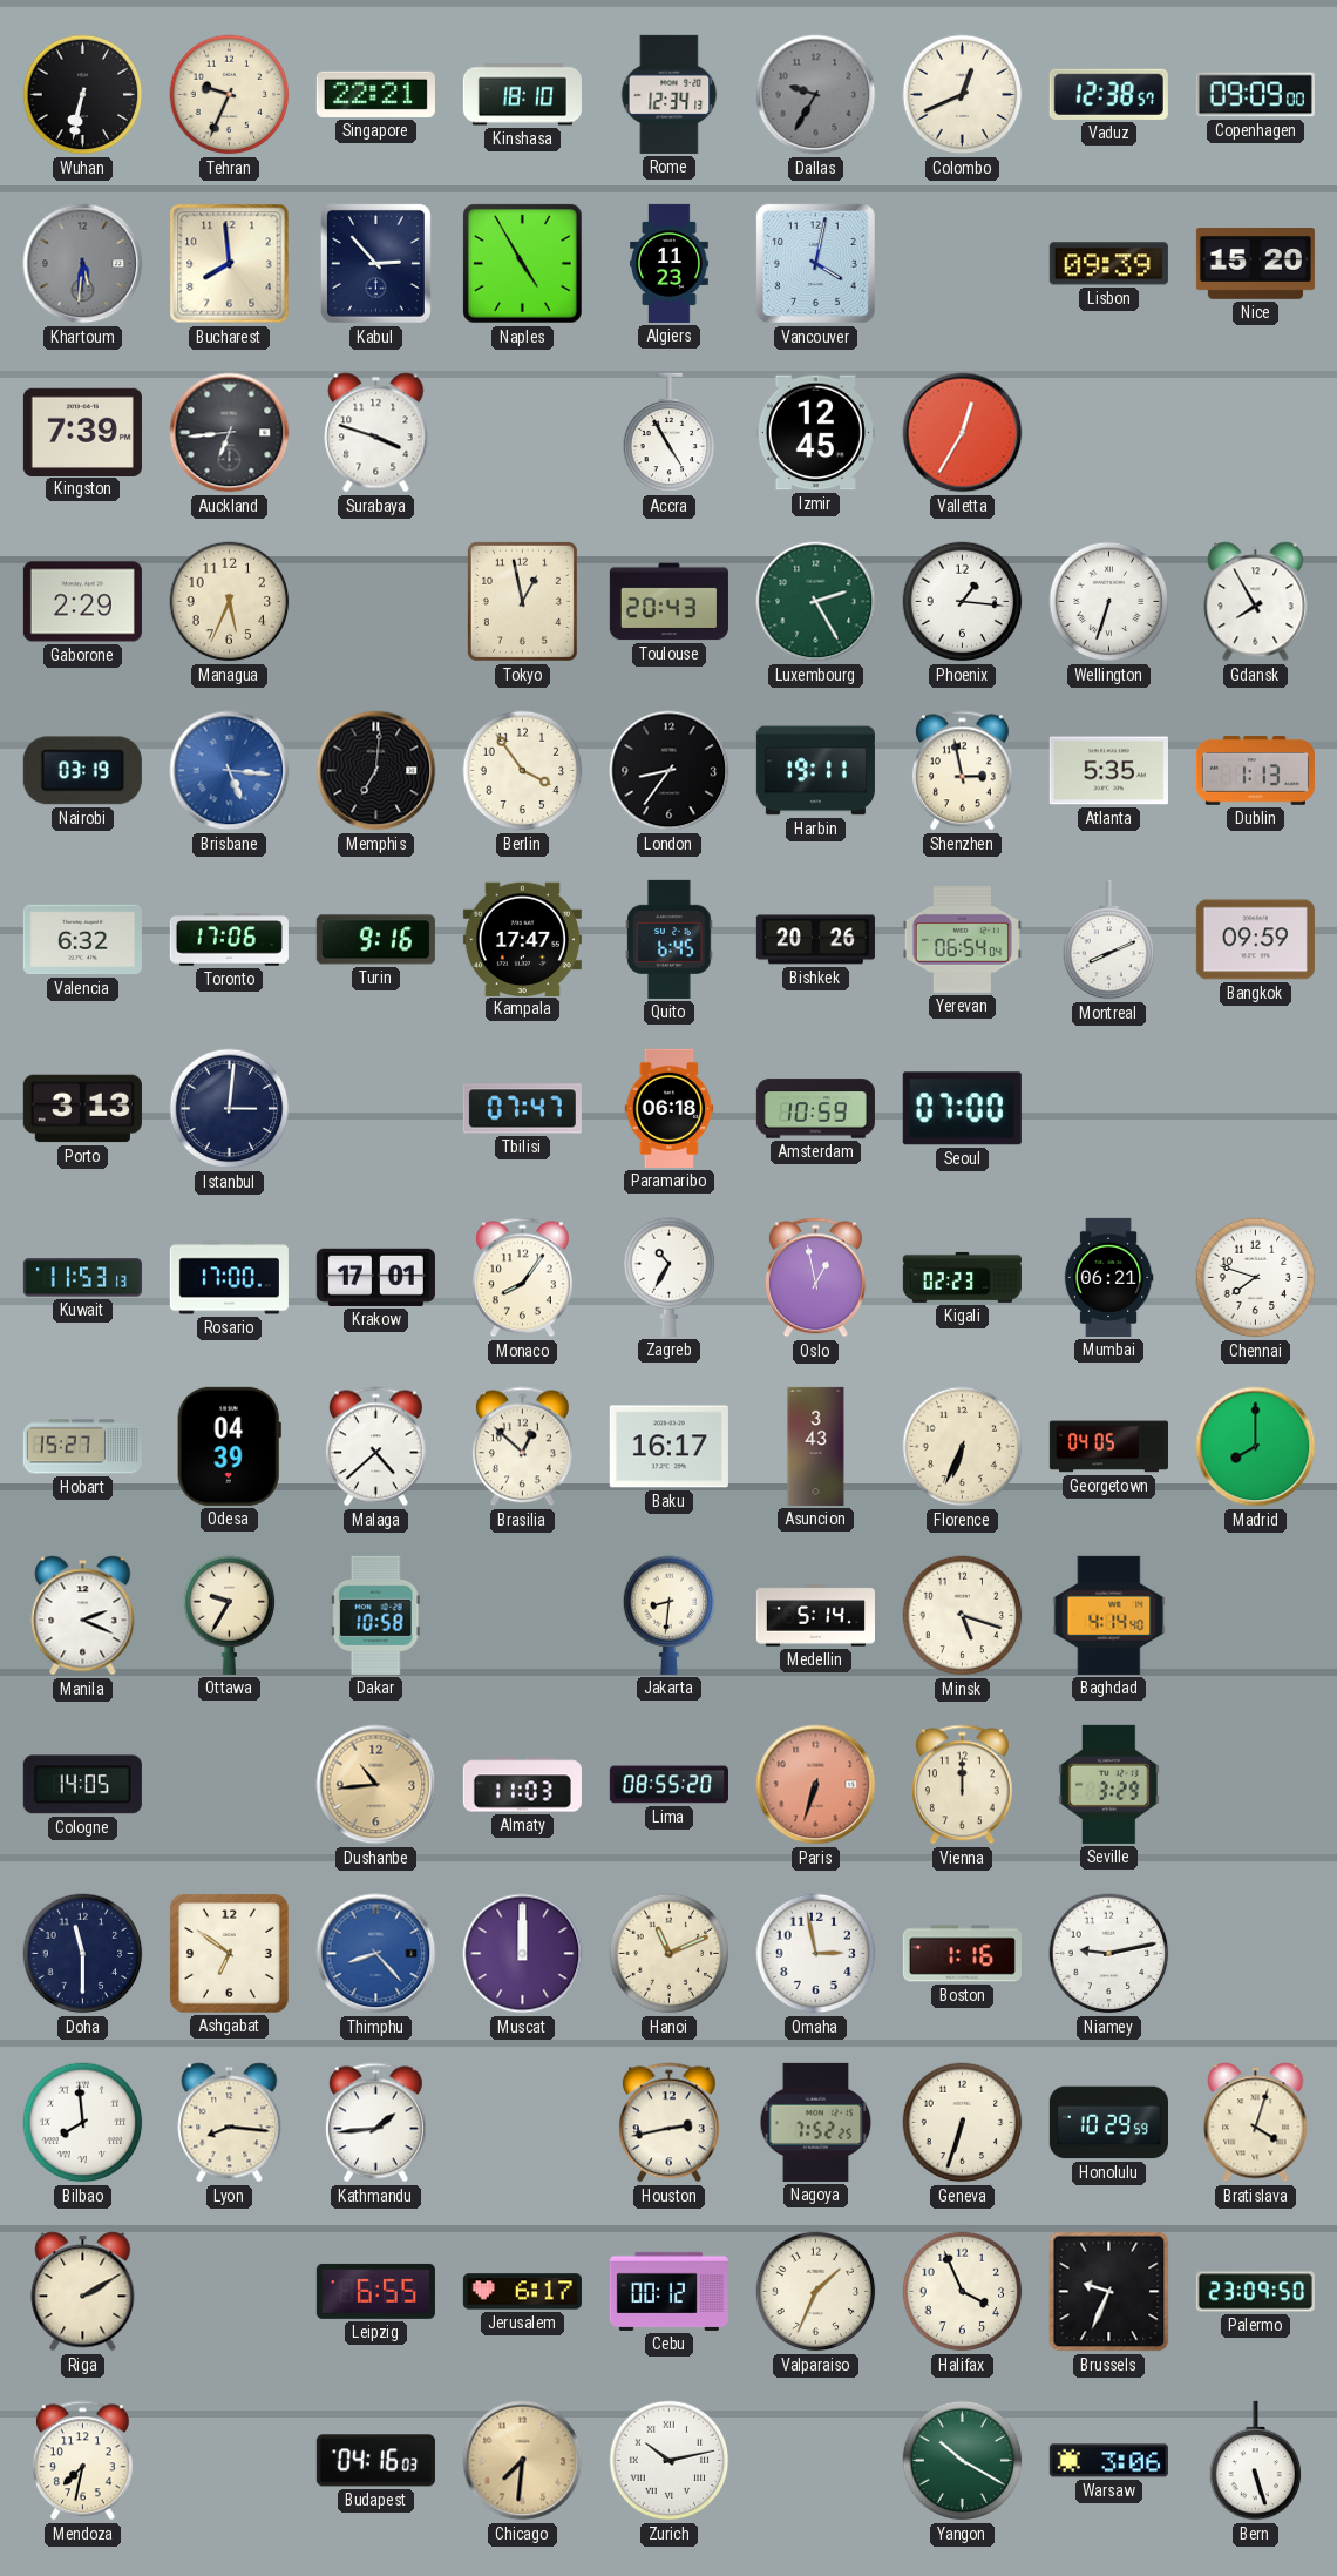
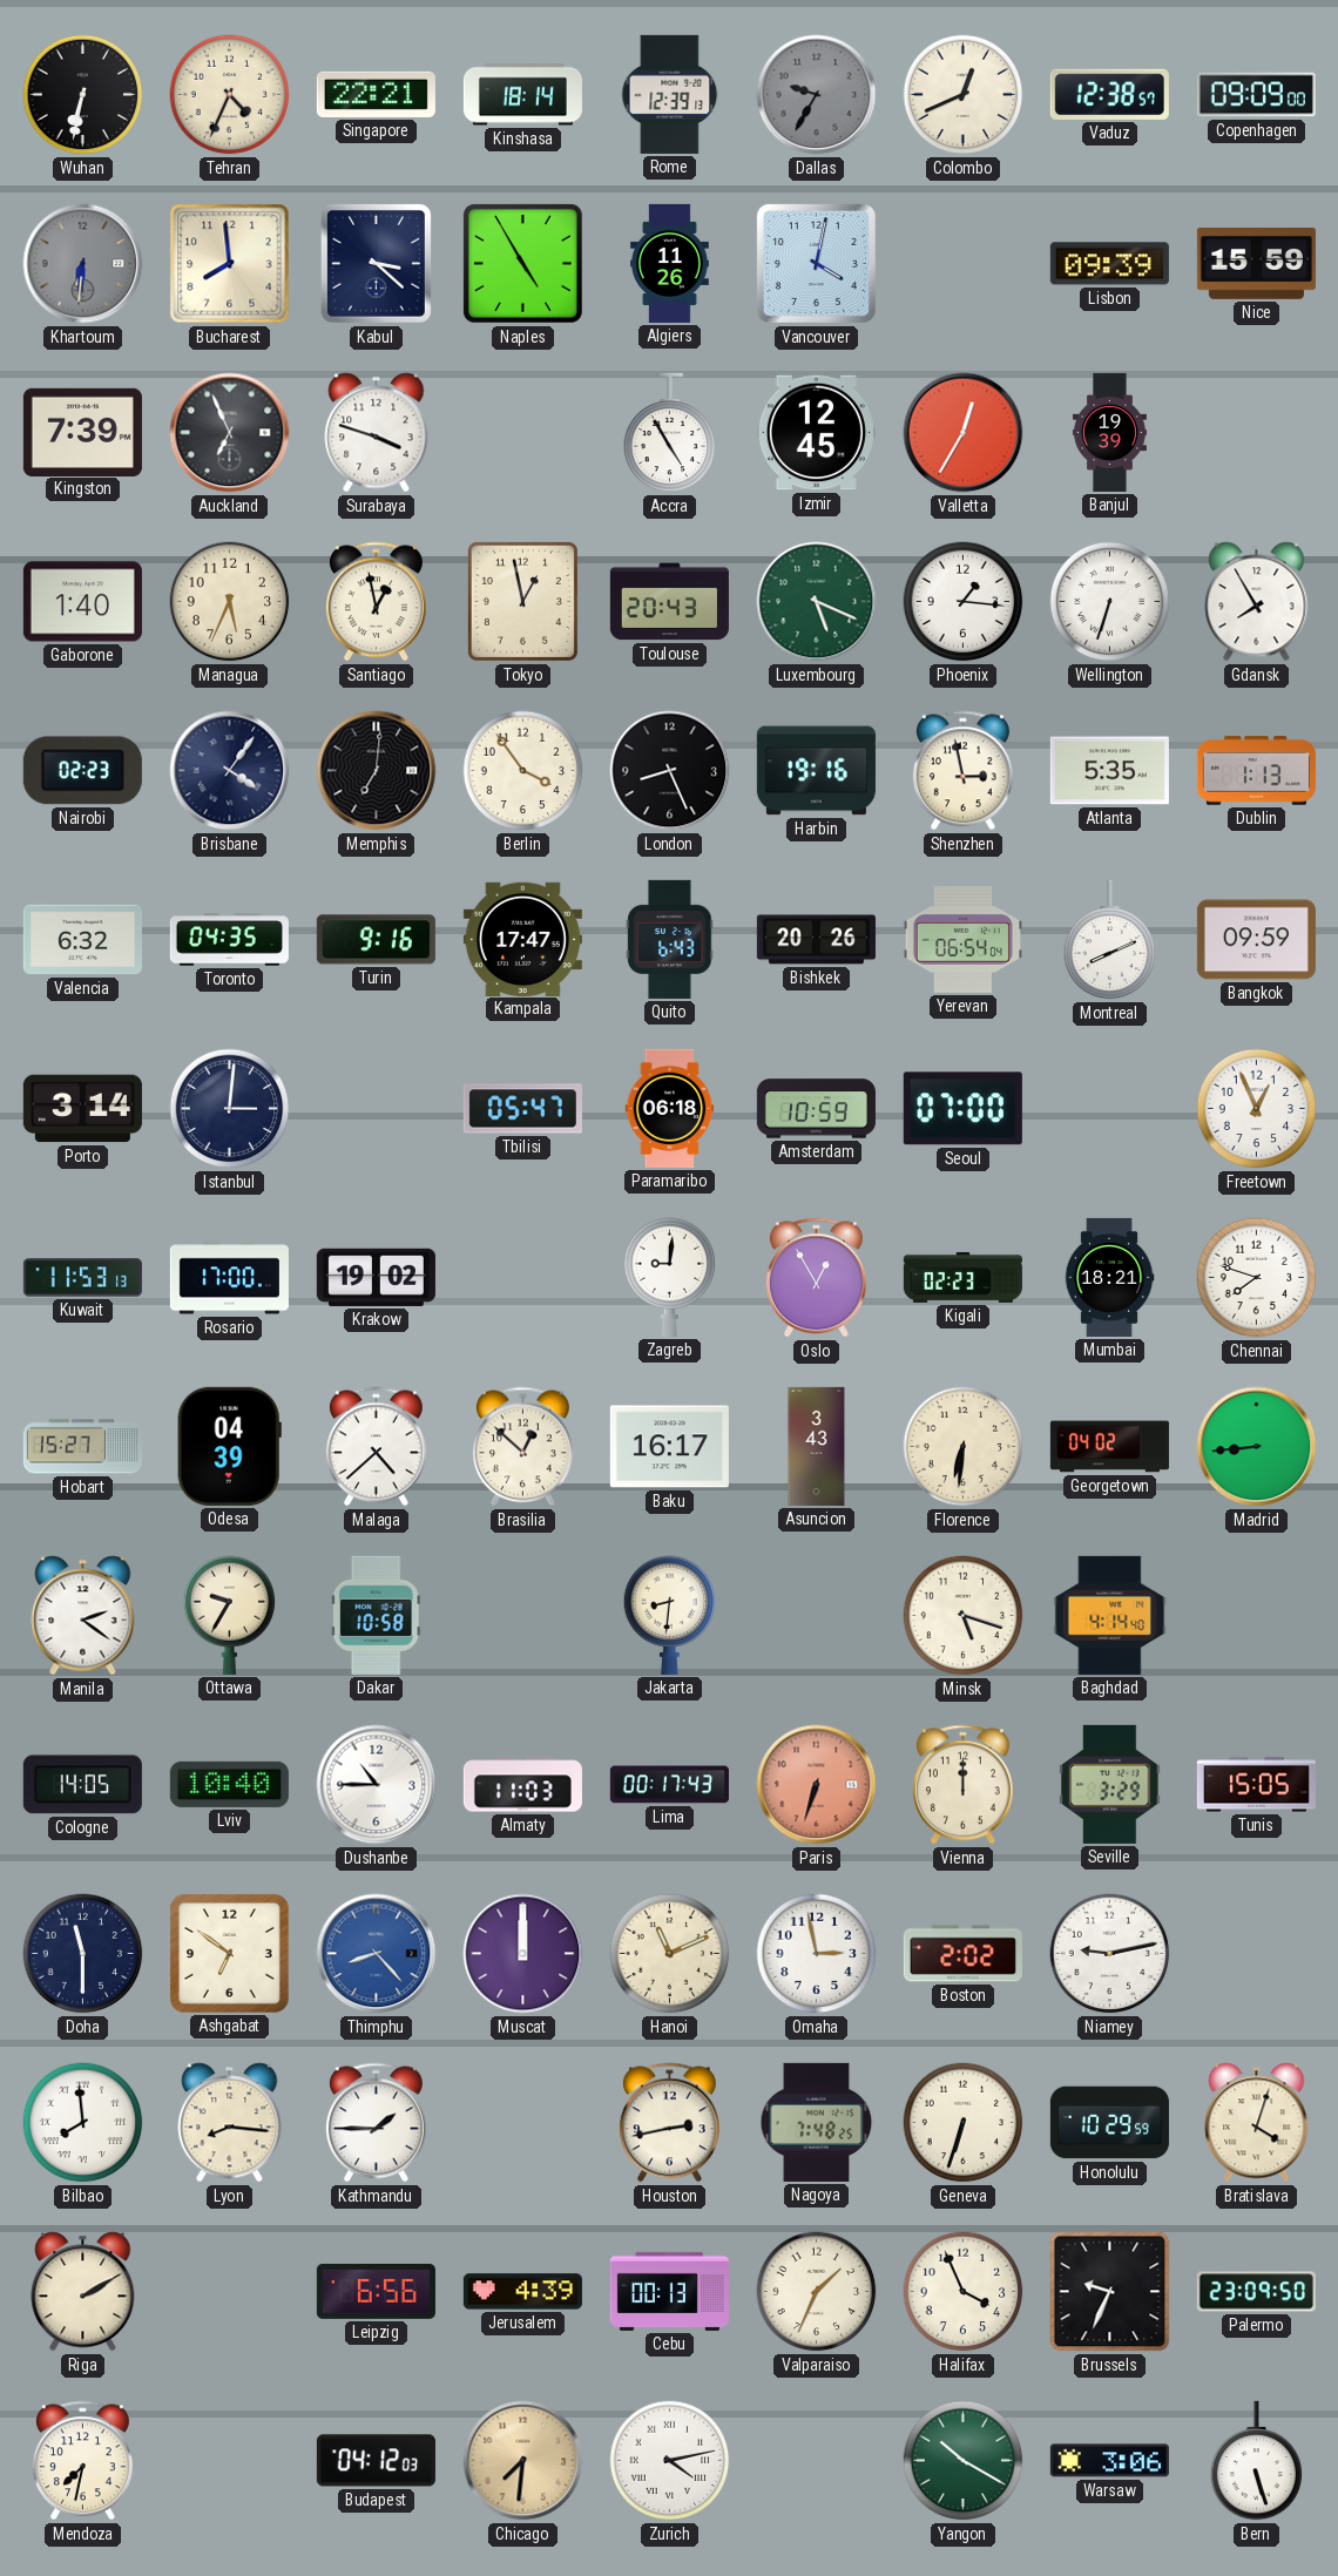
Tehran: 9:34 -> 4:34
Kinshasa: 18:10 -> 18:14
Rome: 12:34 -> 12:39
Khartoum: 5:31 -> 6:31
Kabul: 2:53 -> 3:22
Algiers: 11:23 -> 11:26
Nice: 15:20 -> 15:59
Auckland: 6:44 -> 6:56
Banjul: none -> 19:39
Gaborone: 2:29 -> 1:40
Santiago: none -> 12:58
Luxembourg: 2:25 -> 5:19
Nairobi: 03:19 -> 02:23
Brisbane: 5:16 -> 4:06
Brisbane dial: blue -> navy
London: 8:36 -> 8:26
Harbin: 19:11 -> 19:16
Toronto: 17:06 -> 04:35
Quito: 6:45 -> 6:43
Porto: 3:13 -> 3:14
Tbilisi: 07:47 -> 05:47
Freetown: none -> 12:56
Krakow: 17:01 -> 19:02
Monaco: 8:06 -> none
Zagreb: 10:35 -> 9:01
Oslo: 12:58 -> 12:55
Mumbai: 06:21 -> 18:21
Florence: 6:34 -> 6:31
Georgetown: 04:05 -> 04:02
Madrid: 8:00 -> 8:44
Manila: 2:19 -> 2:21
Medellin: 5:14 -> none
Lviv: none -> 10:40
Dushanbe: 10:44 -> 10:45
Dushanbe dial: champagne -> white
Lima: 08:55 -> 00:17
Tunis: none -> 15:05
Boston: 1:16 -> 2:02
Kathmandu: 1:44 -> 1:45
Nagoya: 7:52 -> 7:48
Leipzig: 6:55 -> 6:56
Jerusalem: 6:17 -> 4:39
Cebu: 00:12 -> 00:13
Budapest: 04:16 -> 04:12
Zurich: 10:13 -> 4:13
